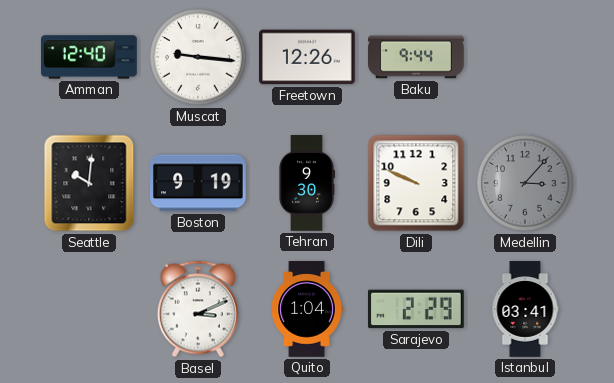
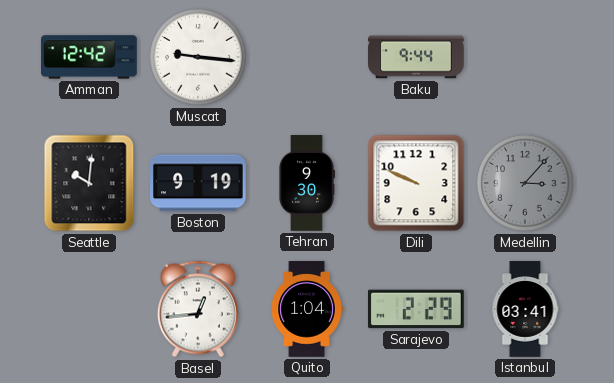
Amman: 12:40 -> 12:42
Freetown: 12:26 -> none
Basel: 3:11 -> 12:44
